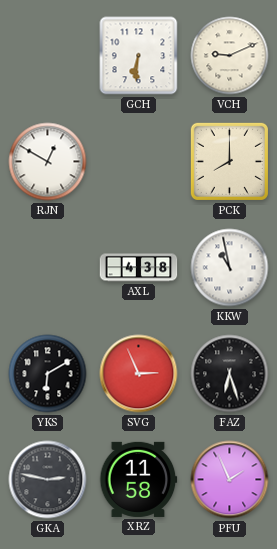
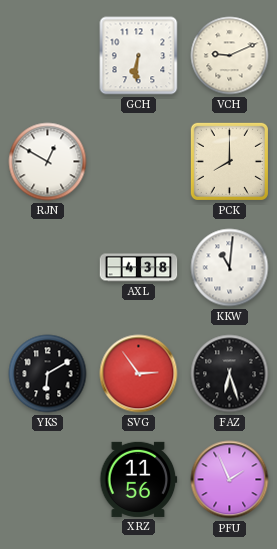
KKW: 10:58 -> 11:01
SVG: 2:56 -> 2:54
GKA: 2:47 -> none
XRZ: 11:58 -> 11:56
